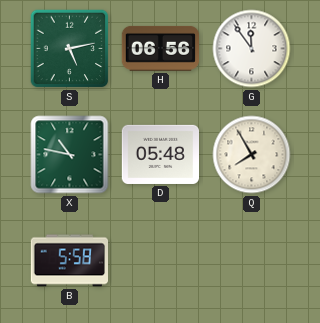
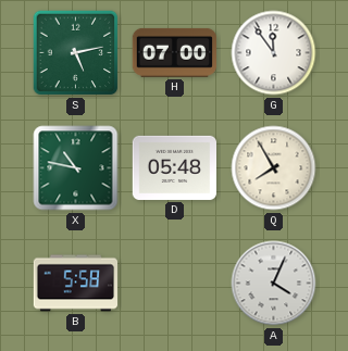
H: 06:56 -> 07:00
A: none -> 4:04
